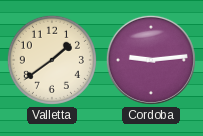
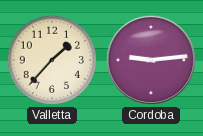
Valletta: 1:39 -> 1:37
